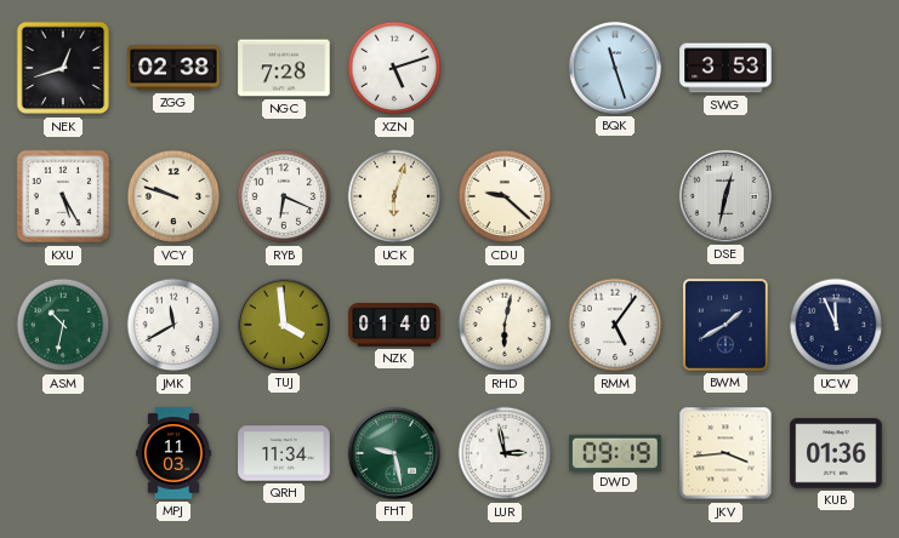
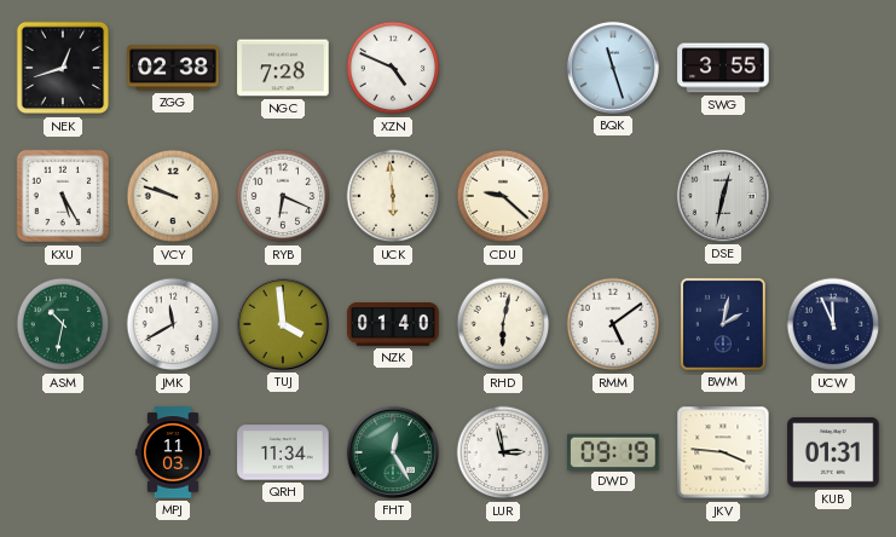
XZN: 5:12 -> 4:49
SWG: 3:53 -> 3:55
UCK: 6:03 -> 5:59
RMM: 5:06 -> 5:09
BWM: 1:40 -> 2:02
FHT: 9:28 -> 12:25
JKV: 3:44 -> 3:46
KUB: 01:36 -> 01:31
